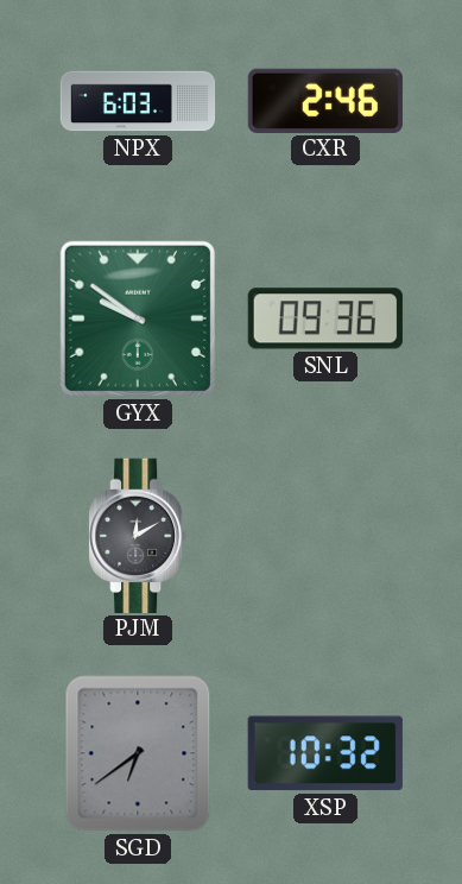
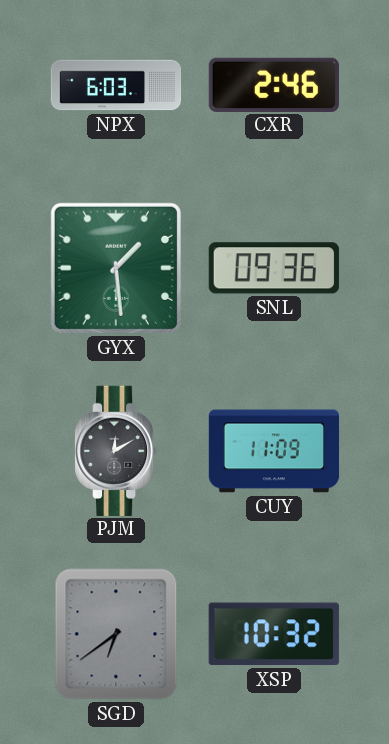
GYX: 9:51 -> 1:29
CUY: none -> 11:09
